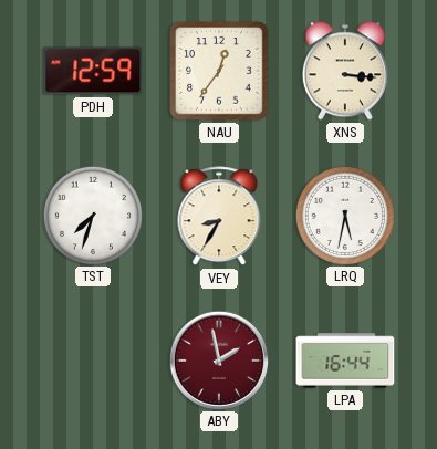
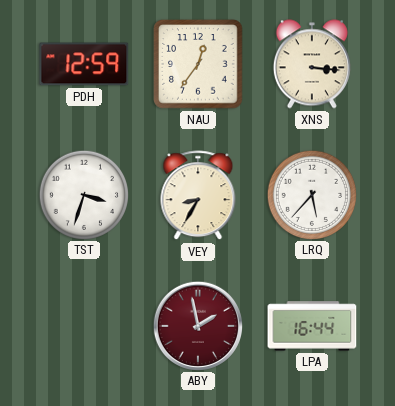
TST: 7:33 -> 3:33
LRQ: 5:32 -> 5:37
